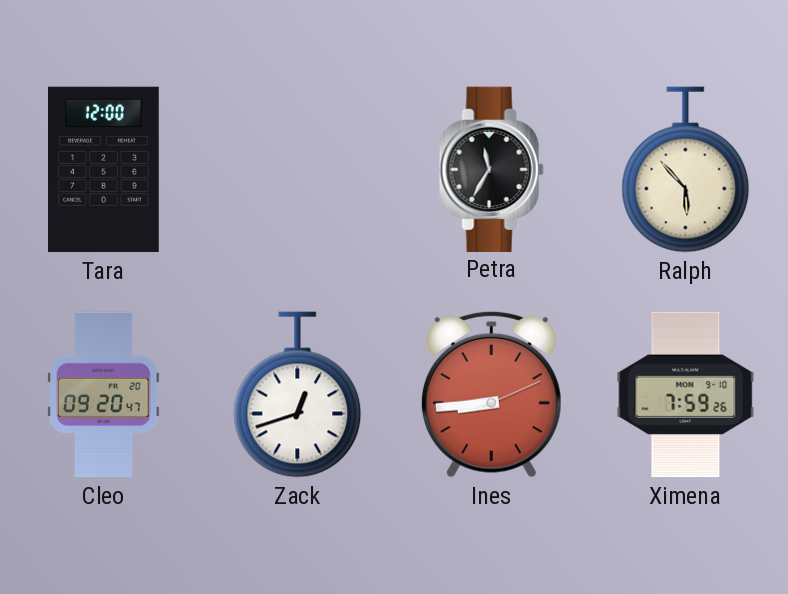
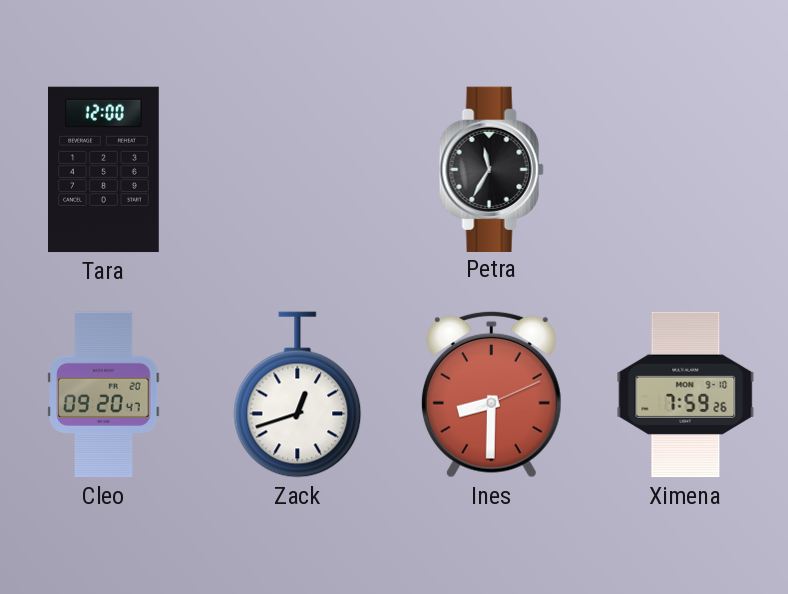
Ralph: 5:53 -> none
Ines: 8:44 -> 8:30
